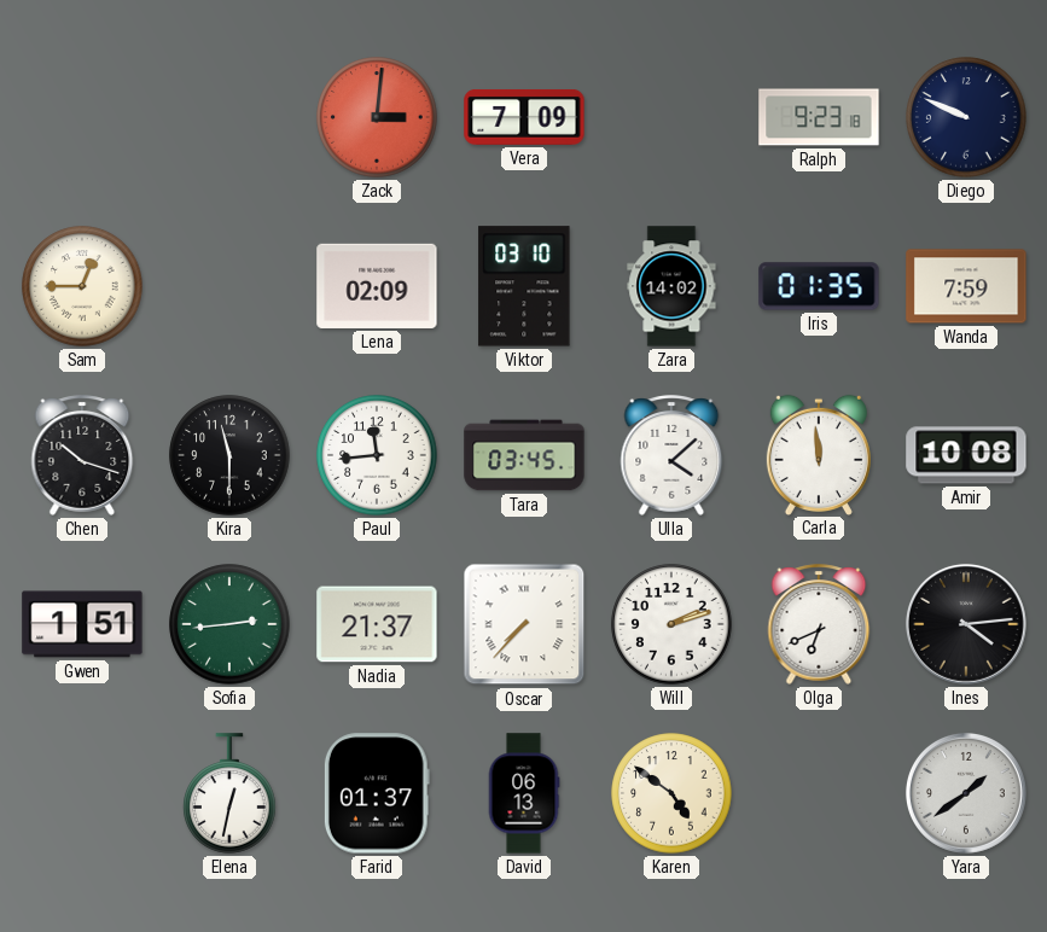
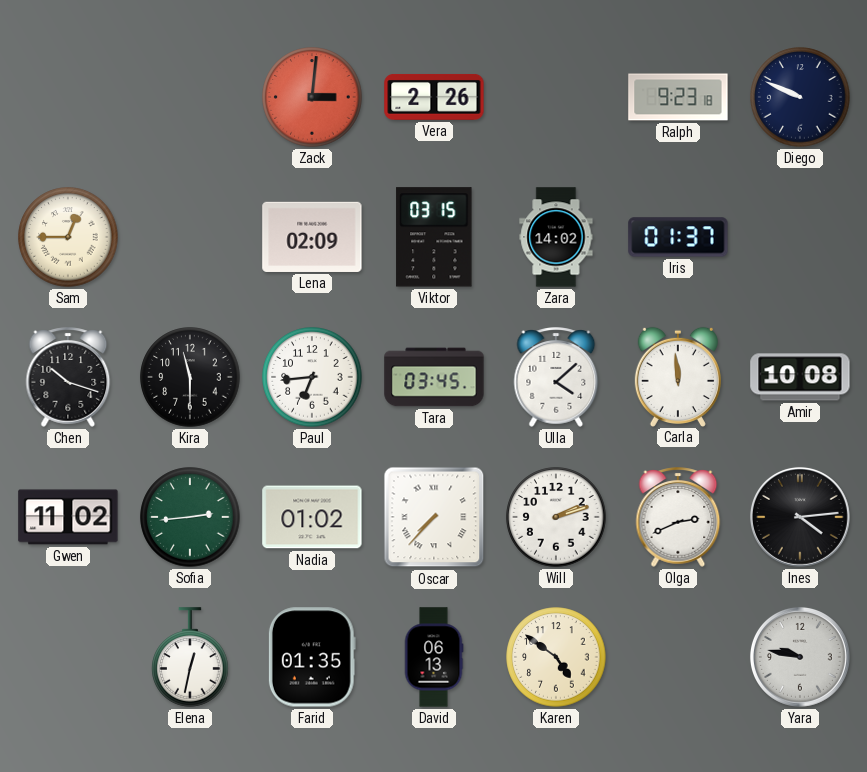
Vera: 7:09 -> 2:26
Viktor: 03:10 -> 03:15
Iris: 01:35 -> 01:37
Wanda: 7:59 -> none
Paul: 11:44 -> 6:44
Gwen: 1:51 -> 11:02
Nadia: 21:37 -> 01:02
Olga: 6:41 -> 2:41
Farid: 01:37 -> 01:35
Yara: 1:39 -> 9:47
